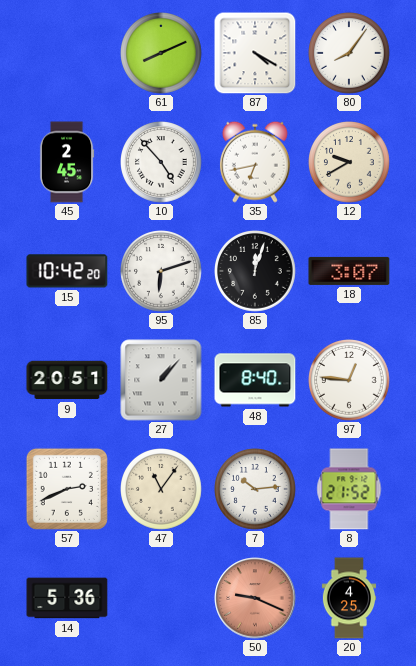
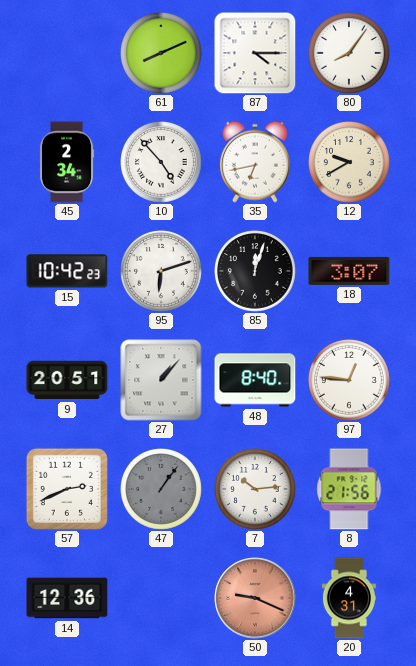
87: 4:20 -> 4:15
45: 2:45 -> 2:34
15: 10:42:20 -> 10:42:23
47: 11:06 -> 1:06
47 dial: cream -> grey
8: 21:52 -> 21:56
14: 5:36 -> 12:36
20: 4:25 -> 4:31
